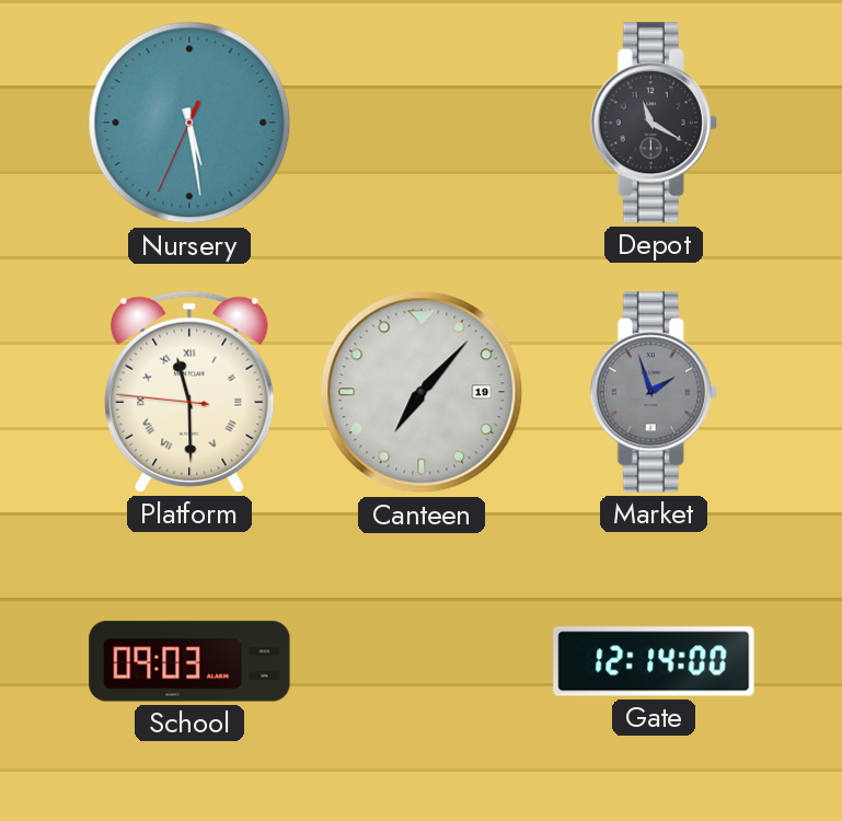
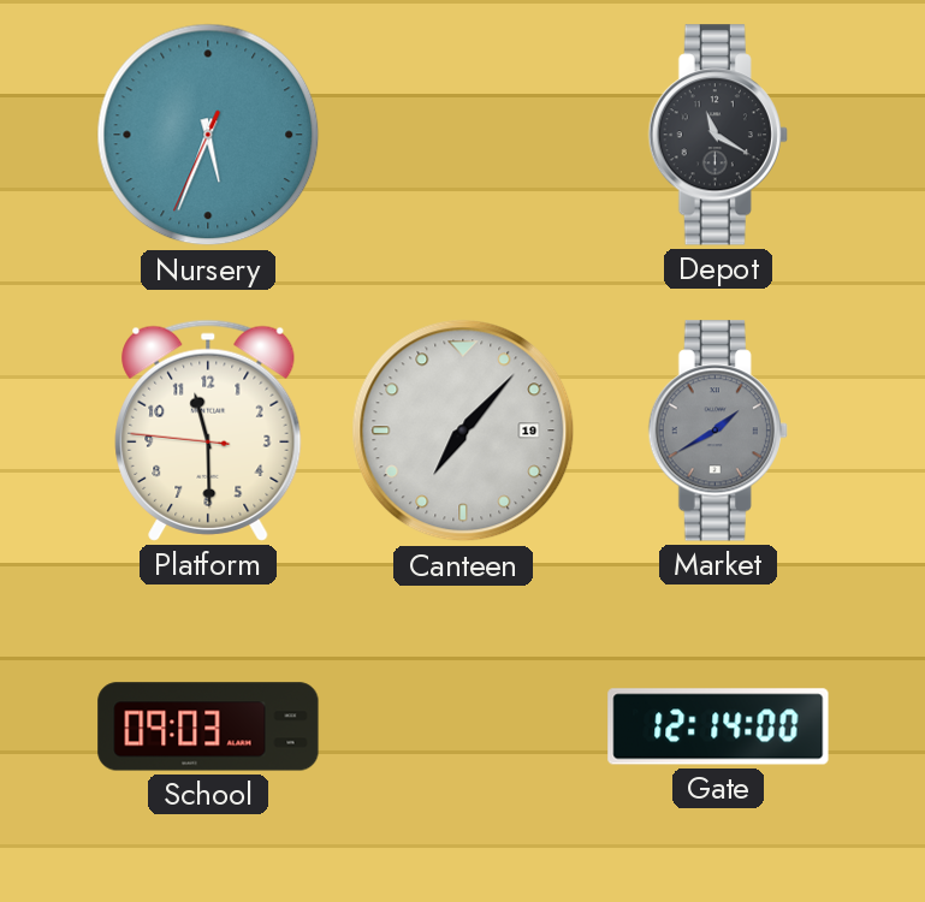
Nursery: 5:28 -> 5:33
Platform numerals: Roman -> Arabic
Market: 1:57 -> 1:40
